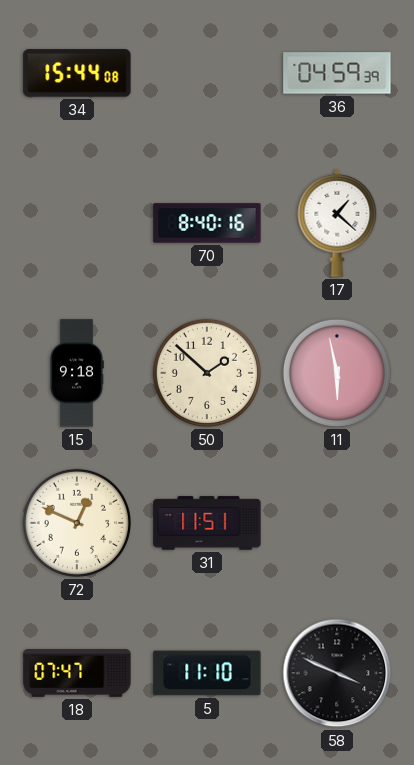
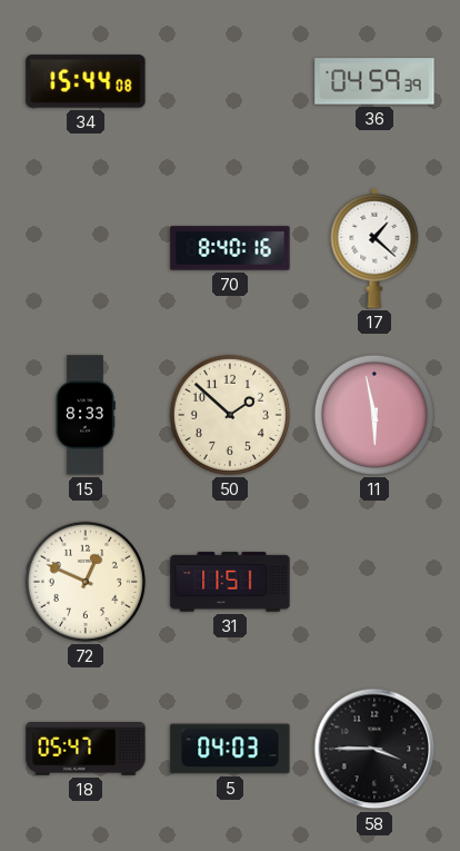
15: 9:18 -> 8:33
18: 07:47 -> 05:47
5: 11:10 -> 04:03
58: 3:49 -> 3:45
